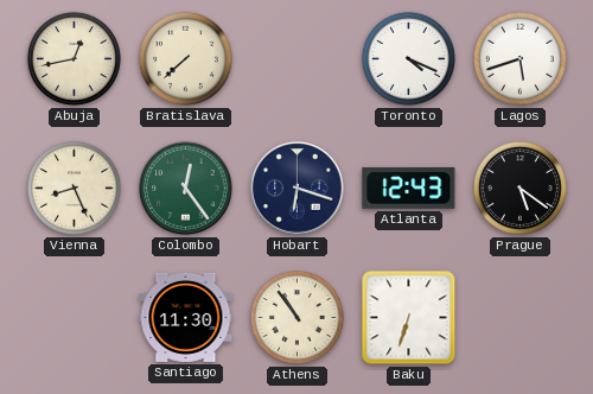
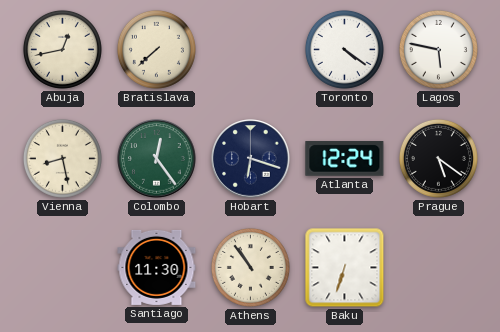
Toronto: 4:19 -> 4:21
Lagos: 5:42 -> 5:47
Vienna: 8:26 -> 8:28
Atlanta: 12:43 -> 12:24
